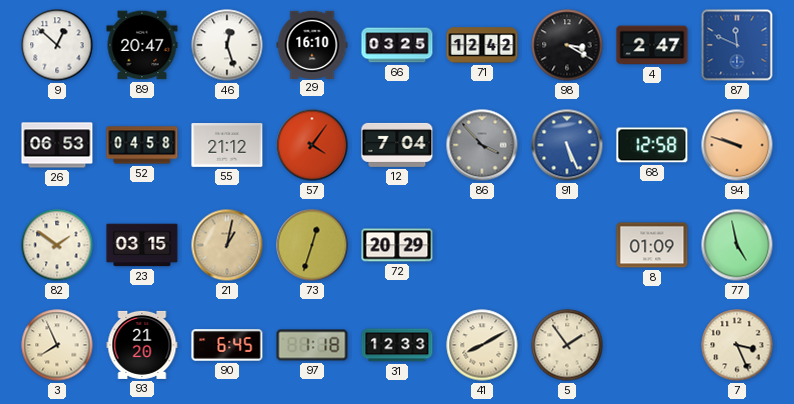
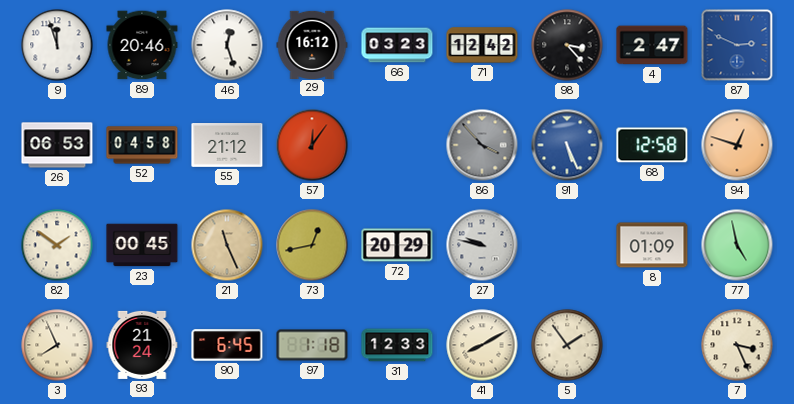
9: 12:52 -> 11:57
89: 20:47 -> 20:46
29: 16:10 -> 16:12
66: 03:25 -> 03:23
98: 3:20 -> 3:23
87: 11:49 -> 2:49
57: 4:06 -> 12:06
12: 7:04 -> none
94: 9:48 -> 12:48
23: 03:15 -> 00:45
21: 1:02 -> 11:26
73: 12:33 -> 12:43
27: none -> 9:47
93: 21:20 -> 21:24
